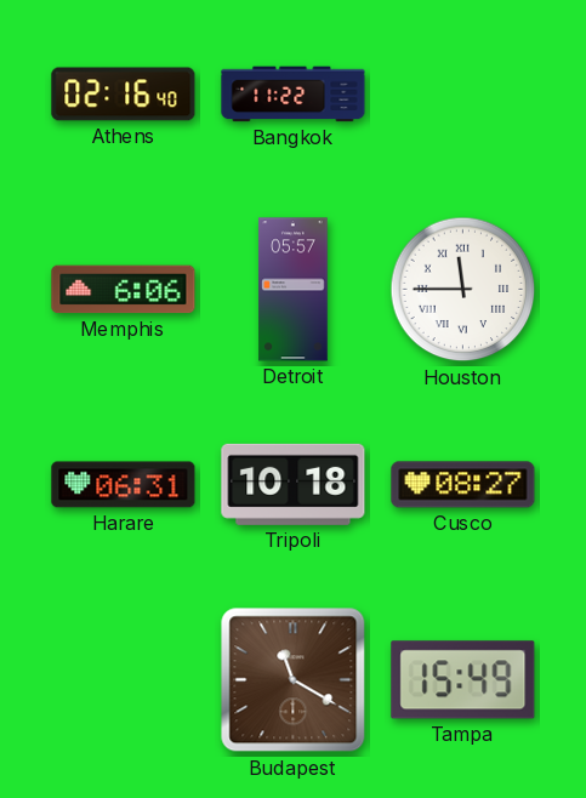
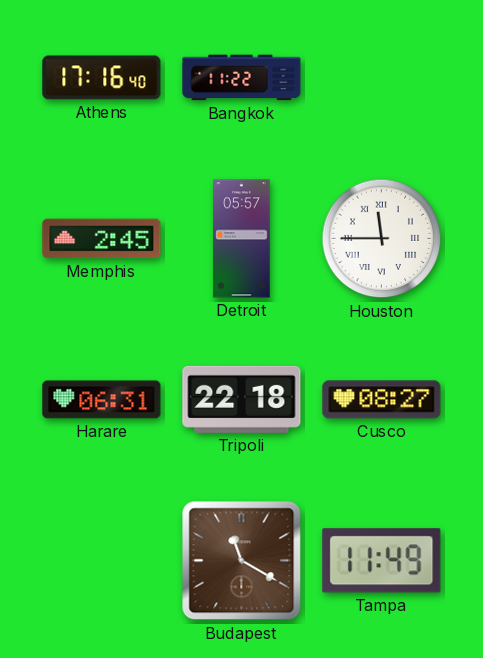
Athens: 02:16 -> 17:16
Memphis: 6:06 -> 2:45
Tripoli: 10:18 -> 22:18
Tampa: 15:49 -> 11:49
